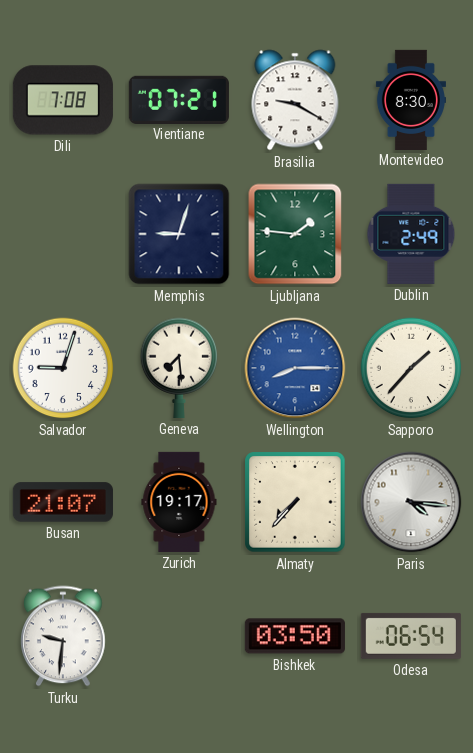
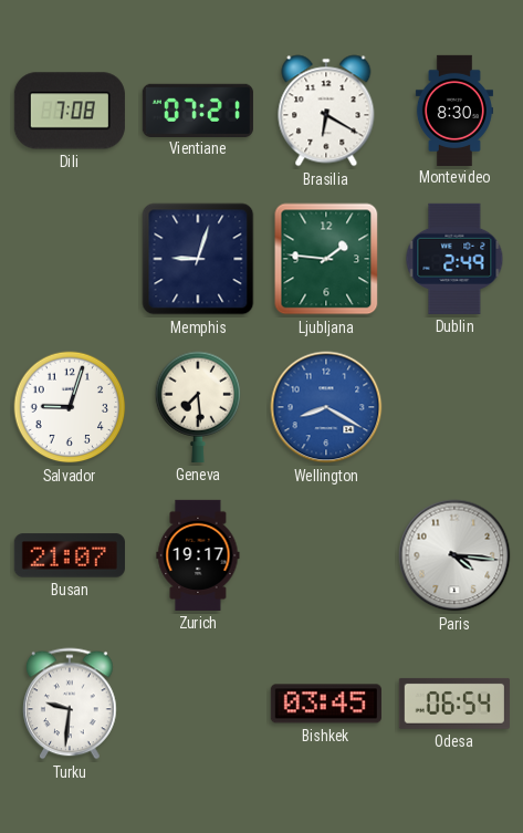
Brasilia: 9:20 -> 6:20
Wellington: 8:15 -> 8:20
Sapporo: 1:37 -> none
Almaty: 7:37 -> none
Bishkek: 03:50 -> 03:45
